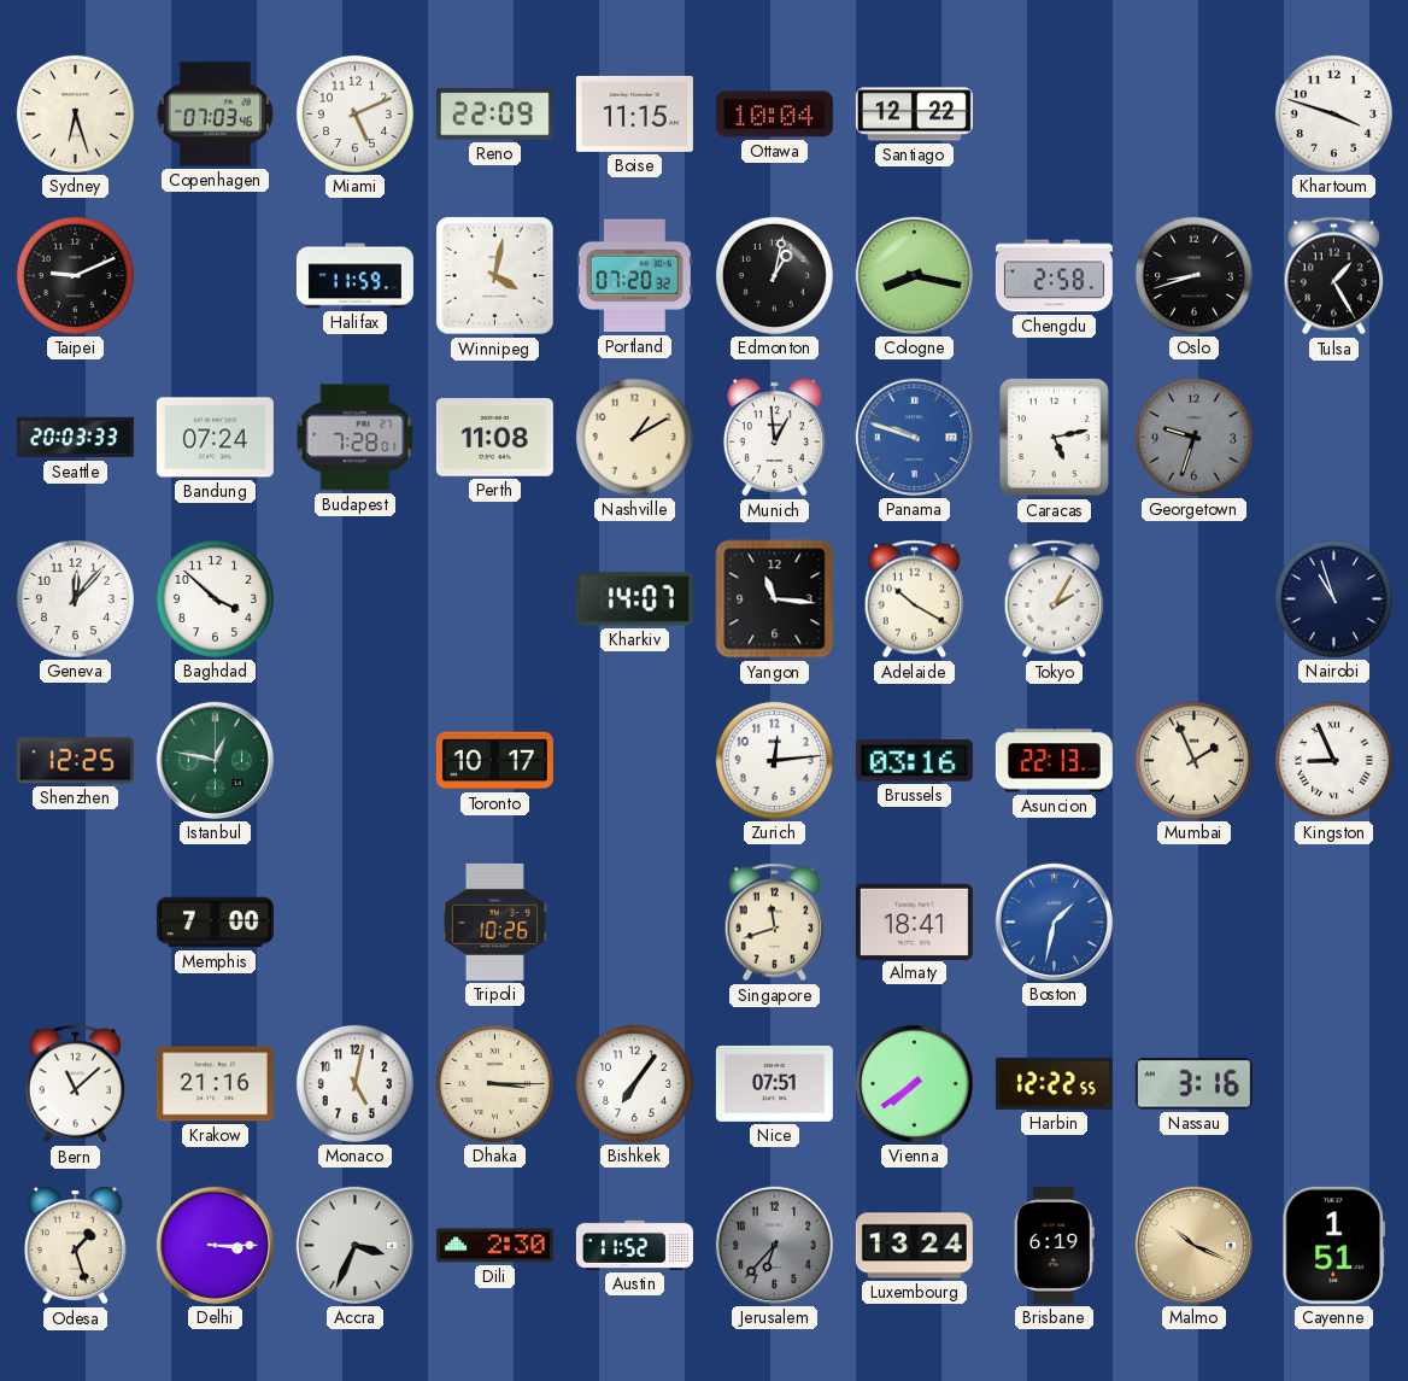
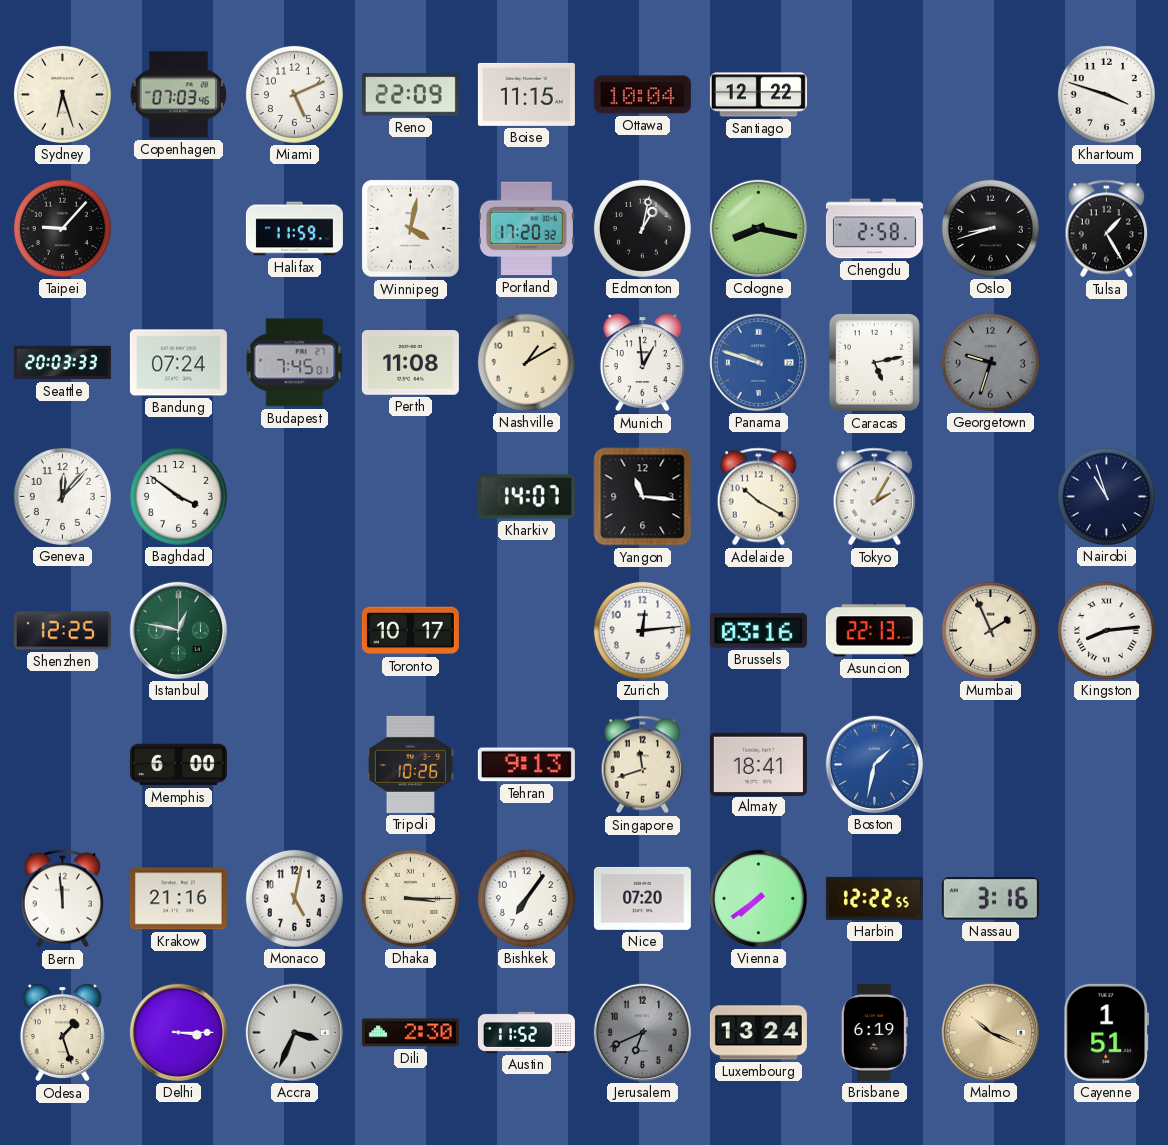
Taipei: 9:11 -> 9:07
Portland: 07:20 -> 17:20
Budapest: 7:28 -> 7:45
Baghdad: 3:52 -> 3:51
Kingston: 8:56 -> 8:14
Memphis: 7:00 -> 6:00
Tehran: none -> 9:13
Bern: 11:08 -> 11:59
Nice: 07:51 -> 07:20
Jerusalem: 6:37 -> 6:41
